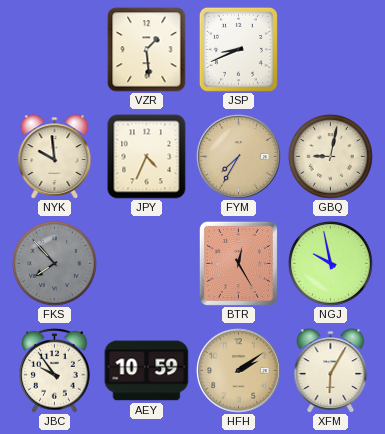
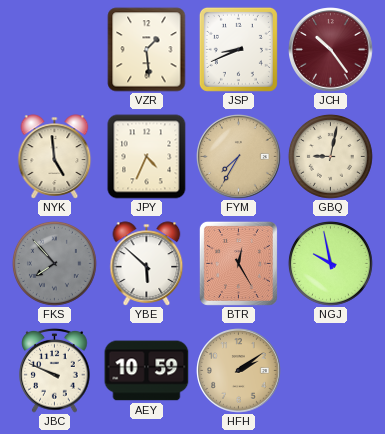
JCH: none -> 10:24
NYK: 9:59 -> 4:59
YBE: none -> 5:52
JBC: 9:54 -> 9:49
XFM: 6:05 -> none
